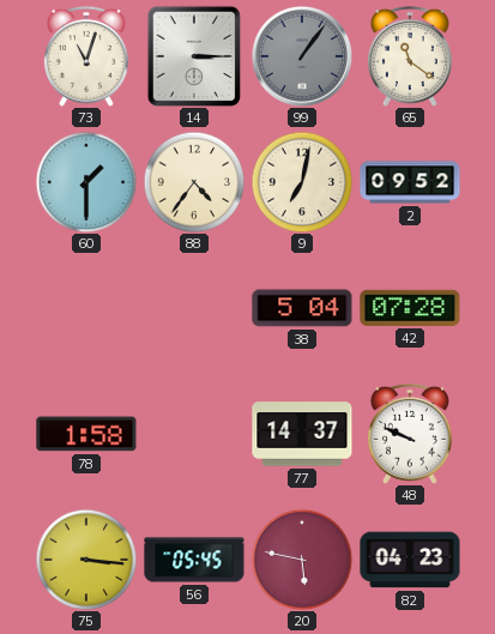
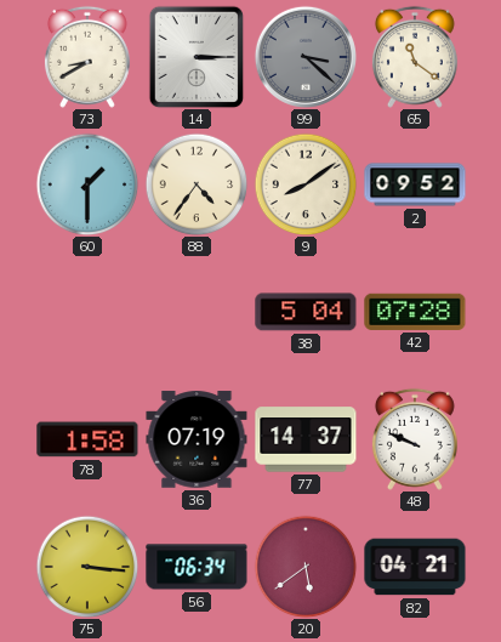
73: 11:03 -> 8:40
99: 1:06 -> 3:22
9: 7:02 -> 8:09
36: none -> 07:19
56: 05:45 -> 06:34
20: 5:47 -> 5:39
82: 04:23 -> 04:21
